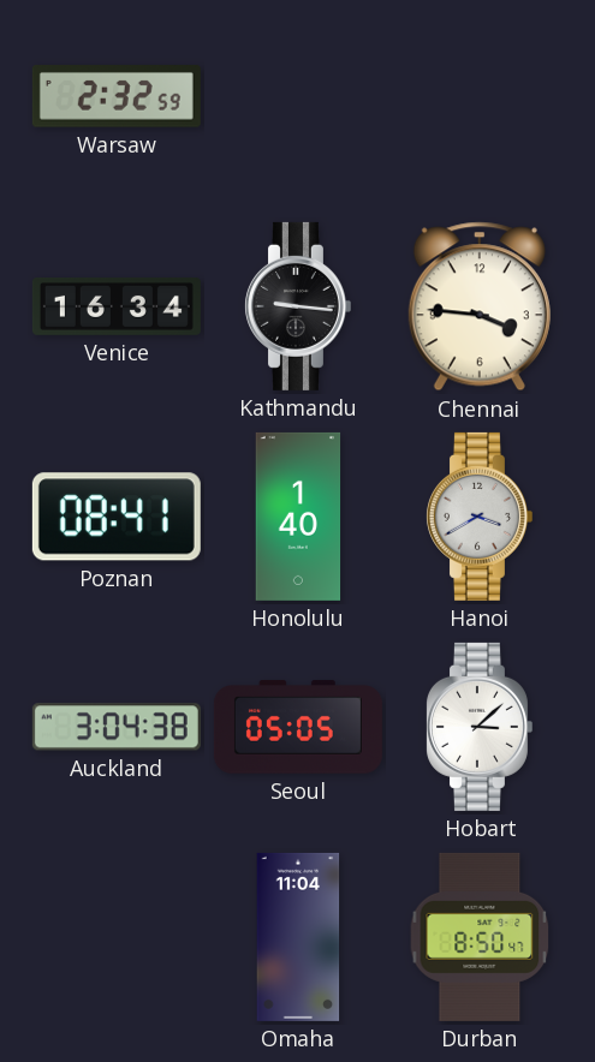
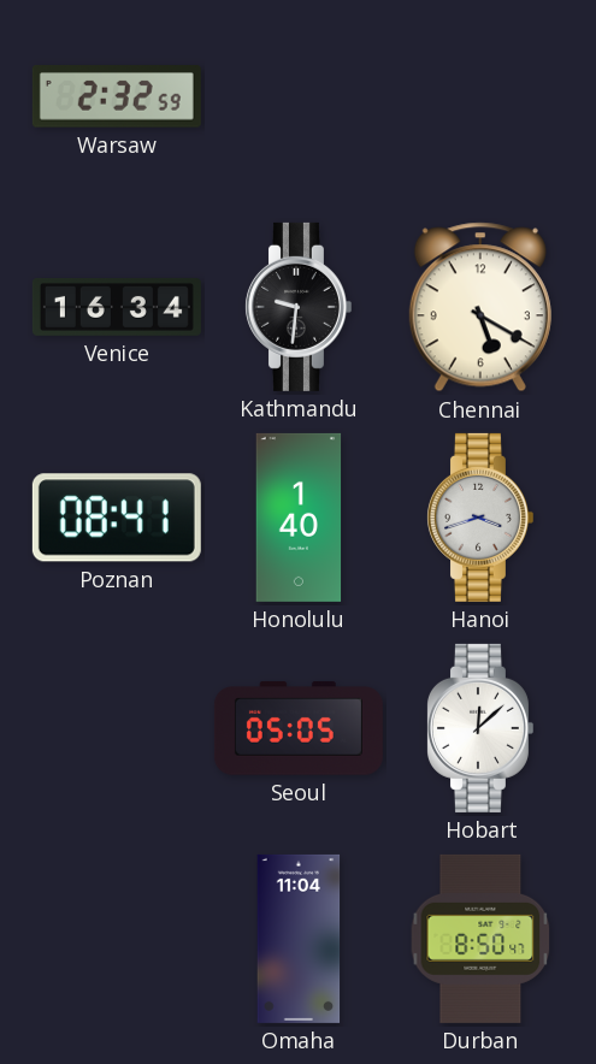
Kathmandu: 9:16 -> 9:31
Chennai: 3:46 -> 5:20
Hanoi: 3:40 -> 3:42
Auckland: 3:04 -> none
Hobart: 3:08 -> 12:08
